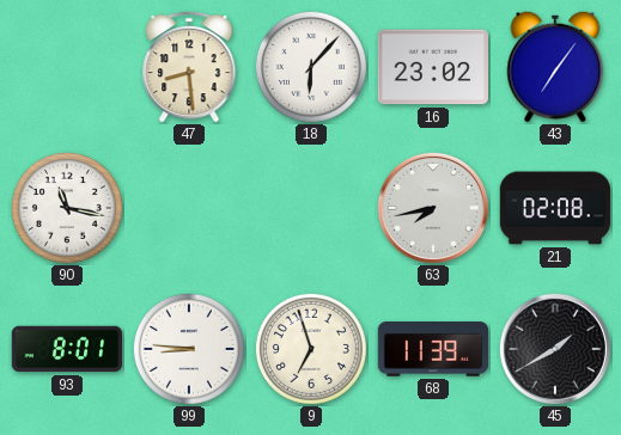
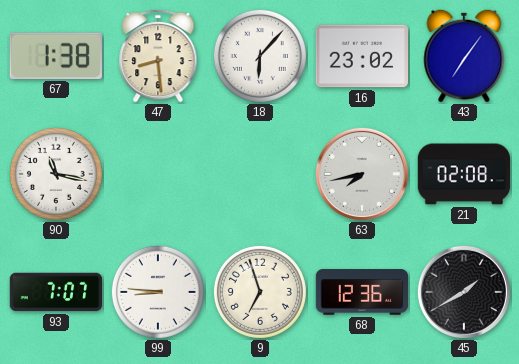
67: none -> 1:38
93: 8:01 -> 7:07
68: 11:39 -> 12:36
